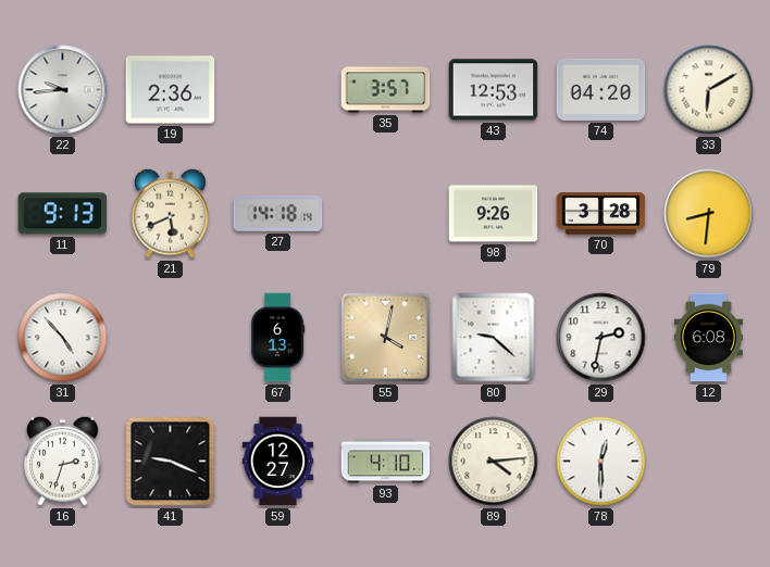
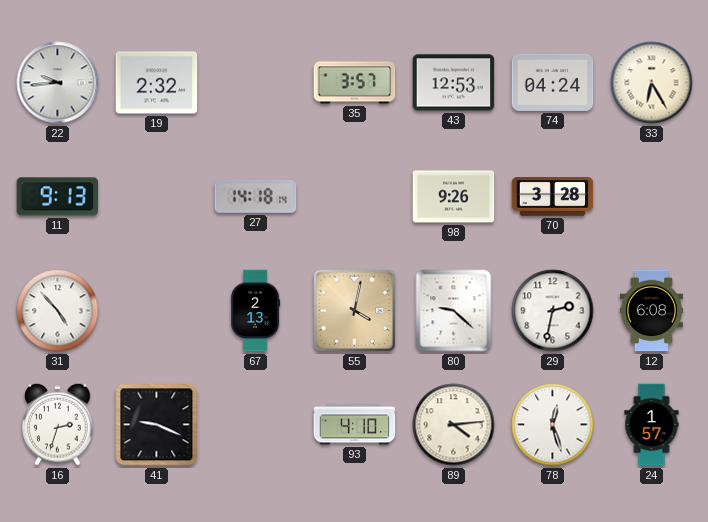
19: 2:36 -> 2:32
74: 04:20 -> 04:24
33: 6:10 -> 6:25
21: 5:41 -> none
79: 8:31 -> none
67: 6:13 -> 2:13
59: 12:27 -> none
78: 12:30 -> 12:27
24: none -> 1:57
